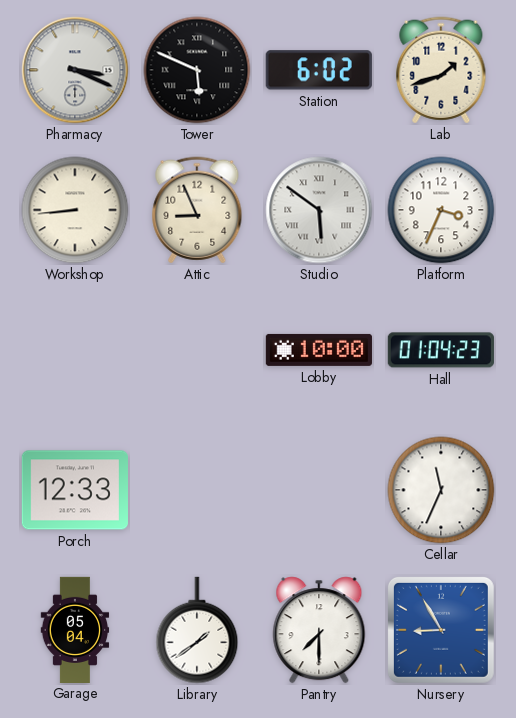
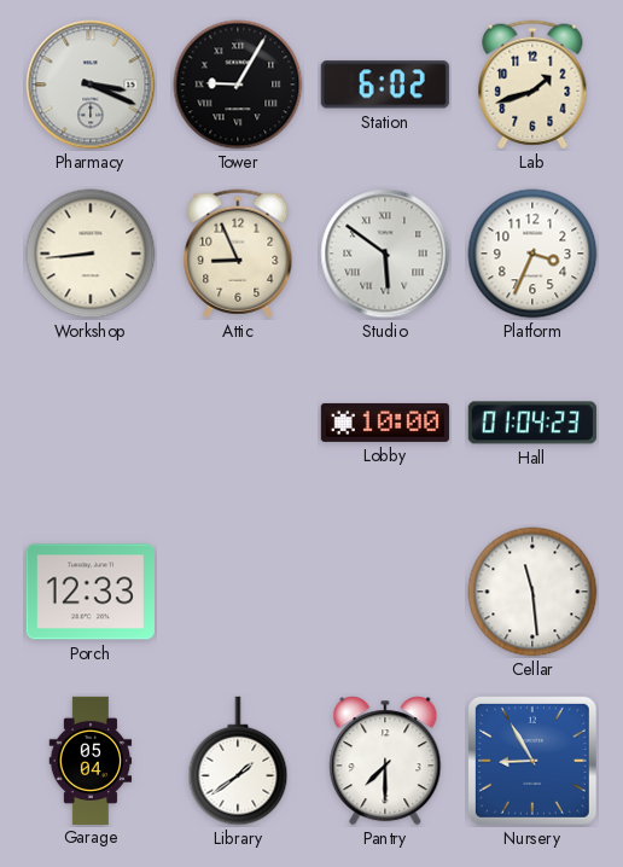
Tower: 5:49 -> 9:05
Cellar: 11:34 -> 11:29
